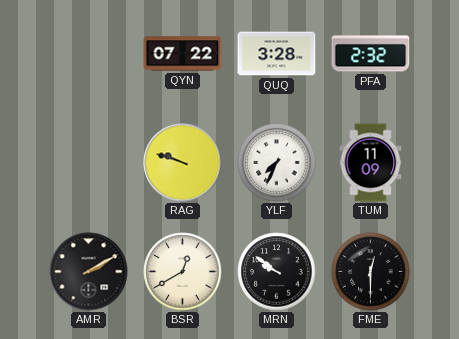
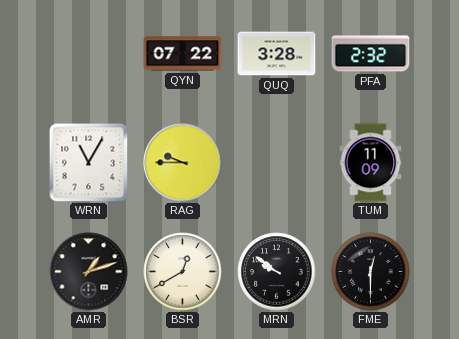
WRN: none -> 11:05
RAG: 9:48 -> 9:45
YLF: 7:34 -> none
AMR: 2:10 -> 1:12
